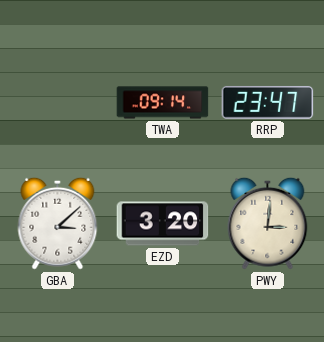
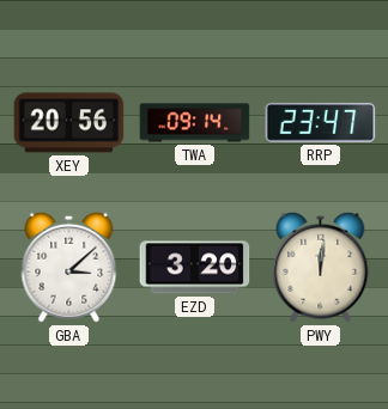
XEY: none -> 20:56
PWY: 3:01 -> 12:01
